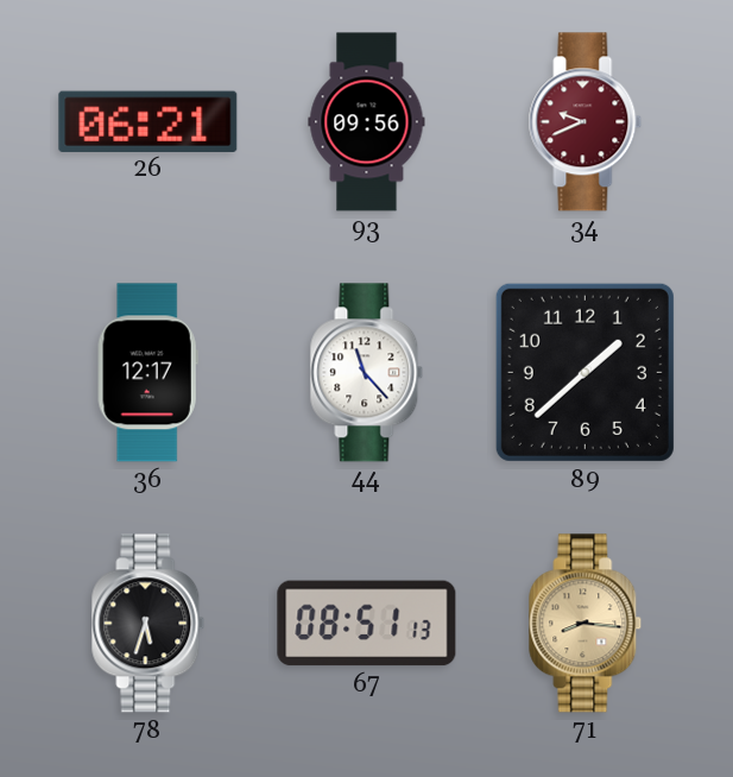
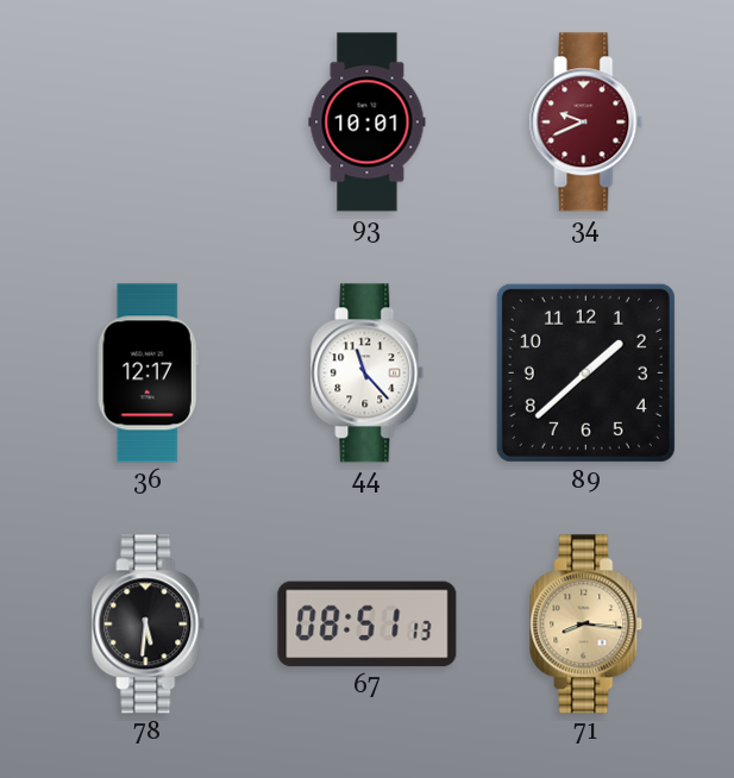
26: 06:21 -> none
93: 09:56 -> 10:01
78: 5:33 -> 5:31
